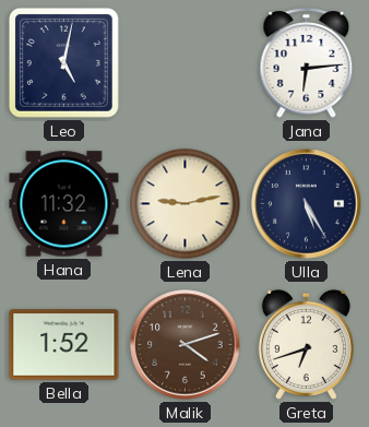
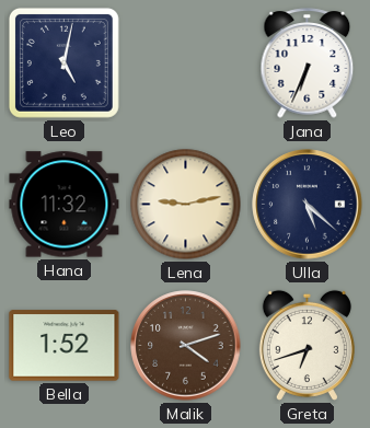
Jana: 6:14 -> 6:34
Ulla: 5:25 -> 5:22
